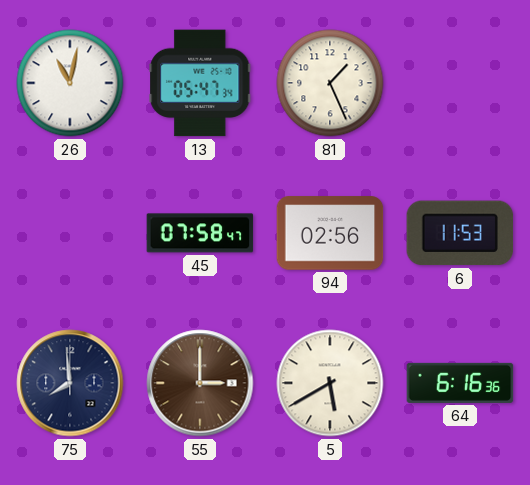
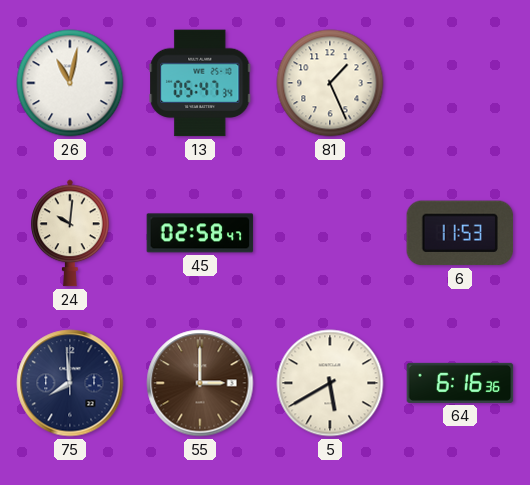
24: none -> 10:01
45: 07:58 -> 02:58
94: 02:56 -> none
